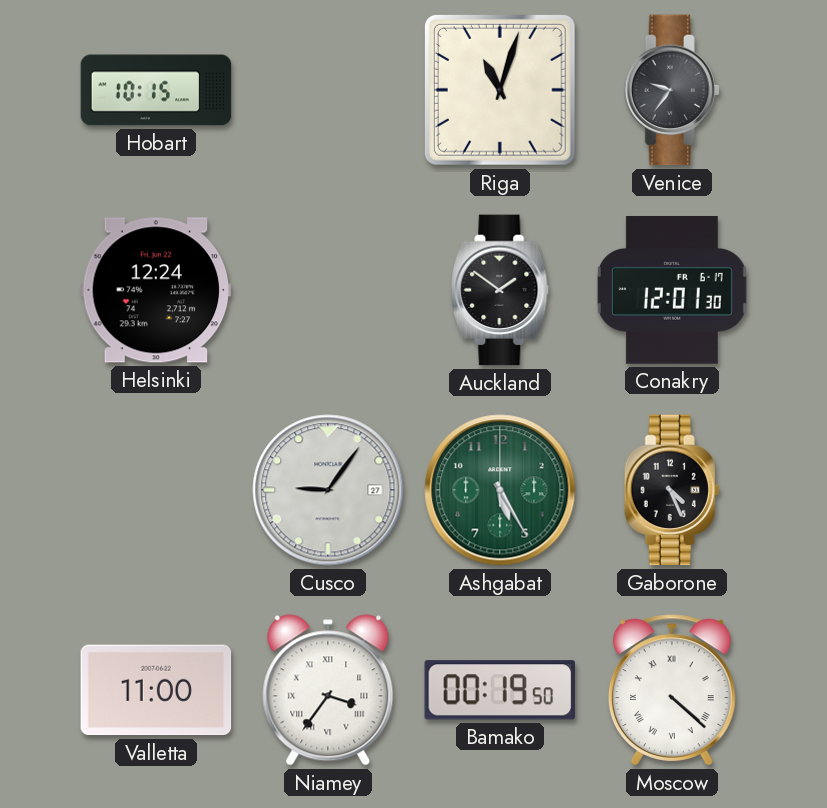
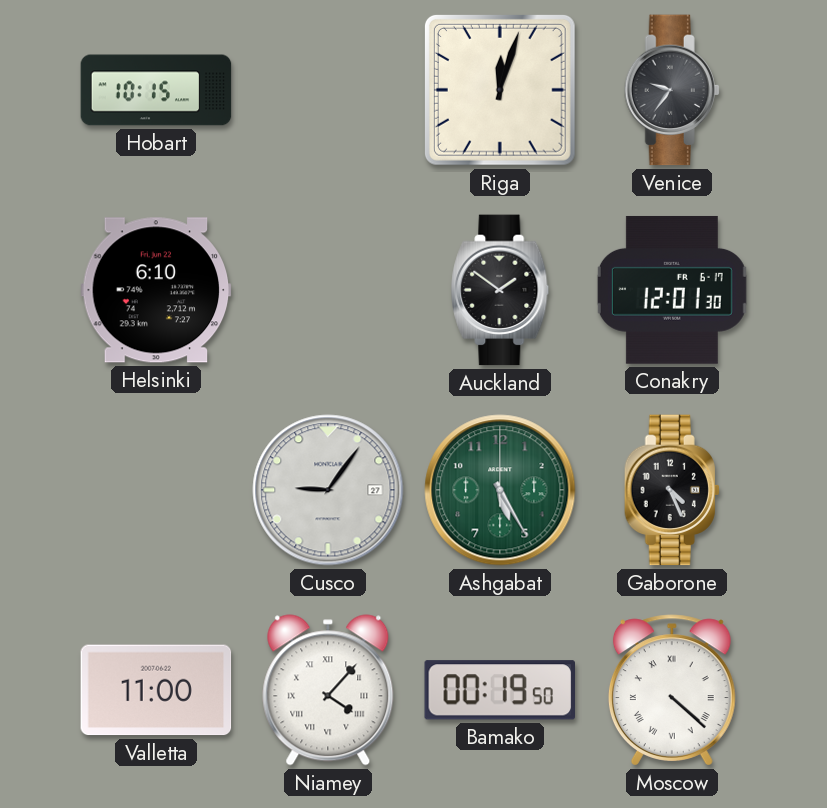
Riga: 11:03 -> 12:03
Helsinki: 12:24 -> 6:10
Niamey: 3:36 -> 4:07
